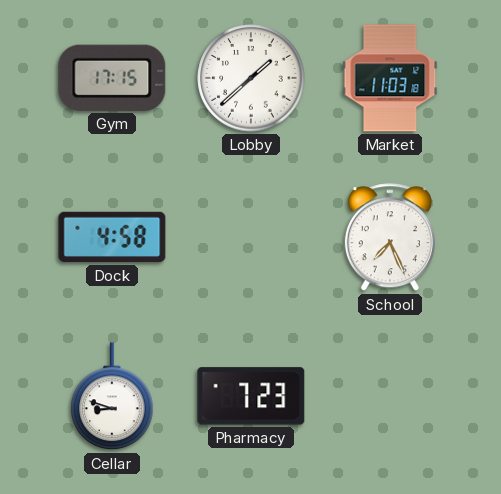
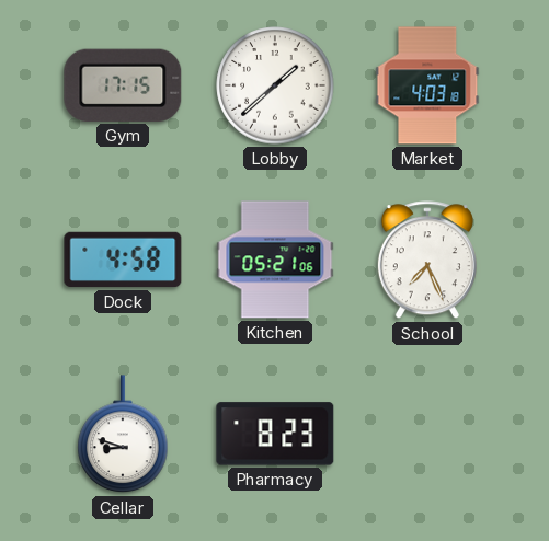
Market: 11:03 -> 4:03
Kitchen: none -> 05:21
Pharmacy: 7:23 -> 8:23
